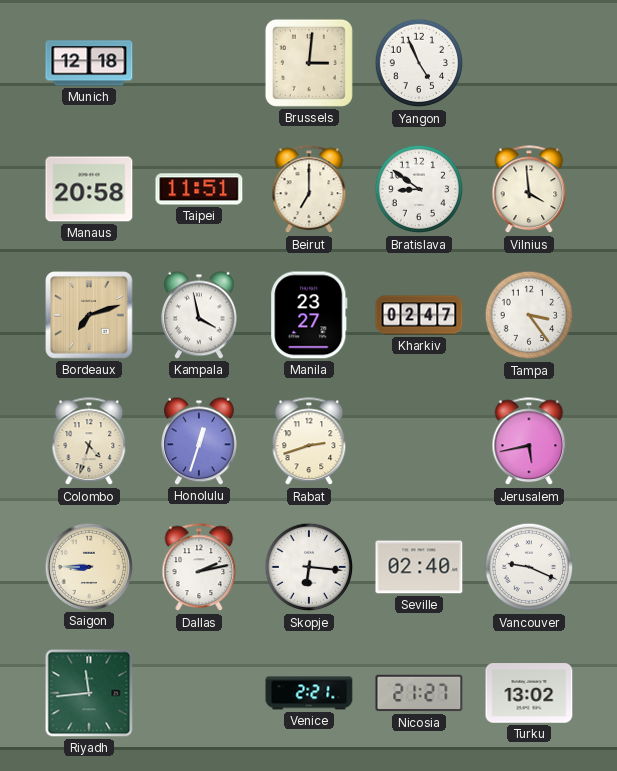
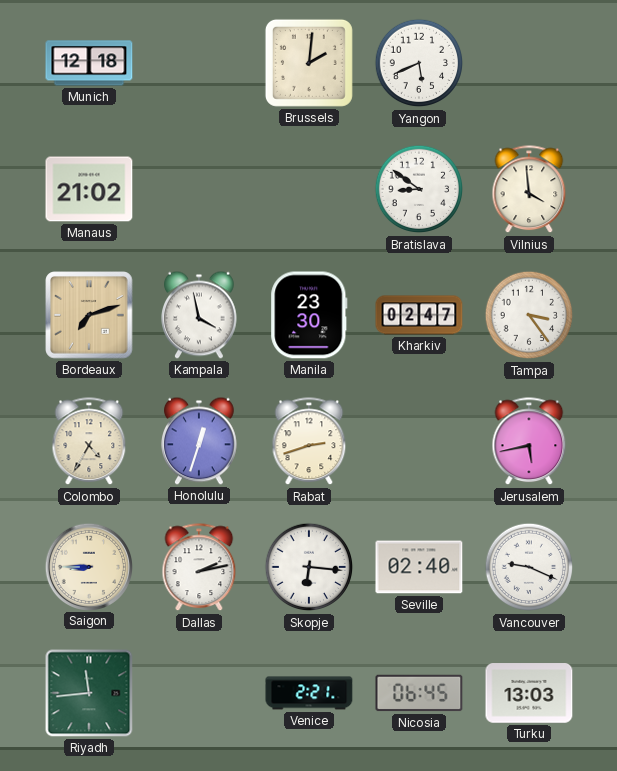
Brussels: 3:01 -> 2:01
Yangon: 4:56 -> 5:41
Manaus: 20:58 -> 21:02
Taipei: 11:51 -> none
Beirut: 7:00 -> none
Manila: 23:27 -> 23:30
Colombo: 4:33 -> 4:35
Nicosia: 21:27 -> 06:45
Turku: 13:02 -> 13:03
